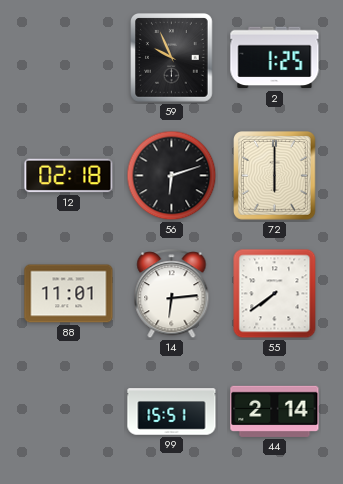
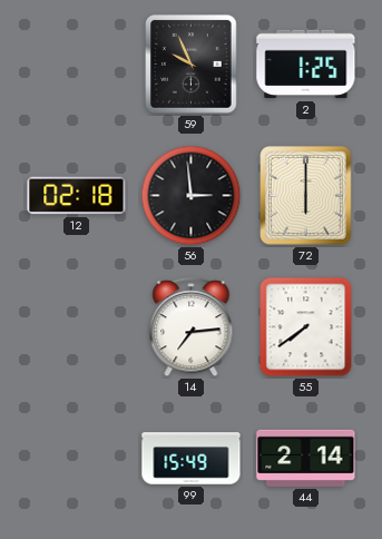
56: 6:12 -> 2:59
88: 11:01 -> none
14: 6:14 -> 7:14
99: 15:51 -> 15:49
